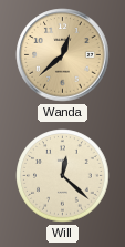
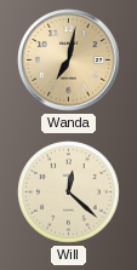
Wanda: 12:38 -> 7:02
